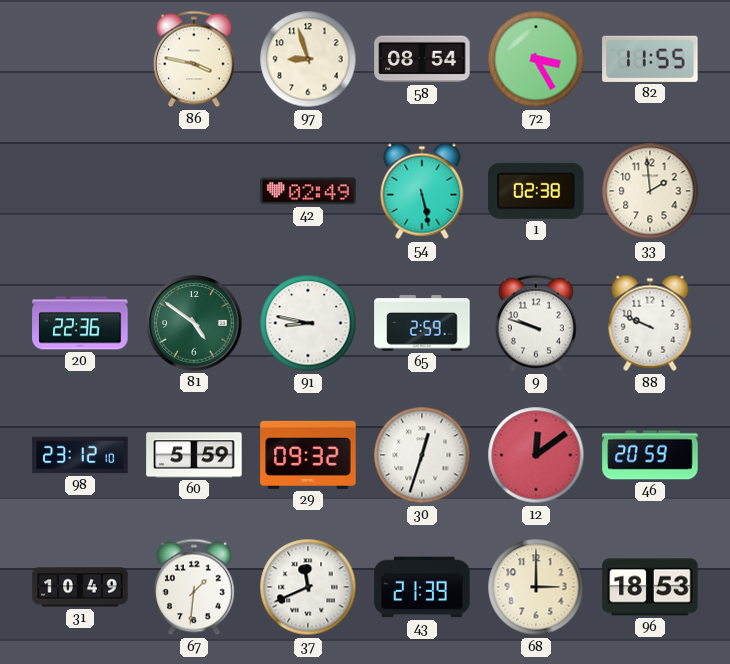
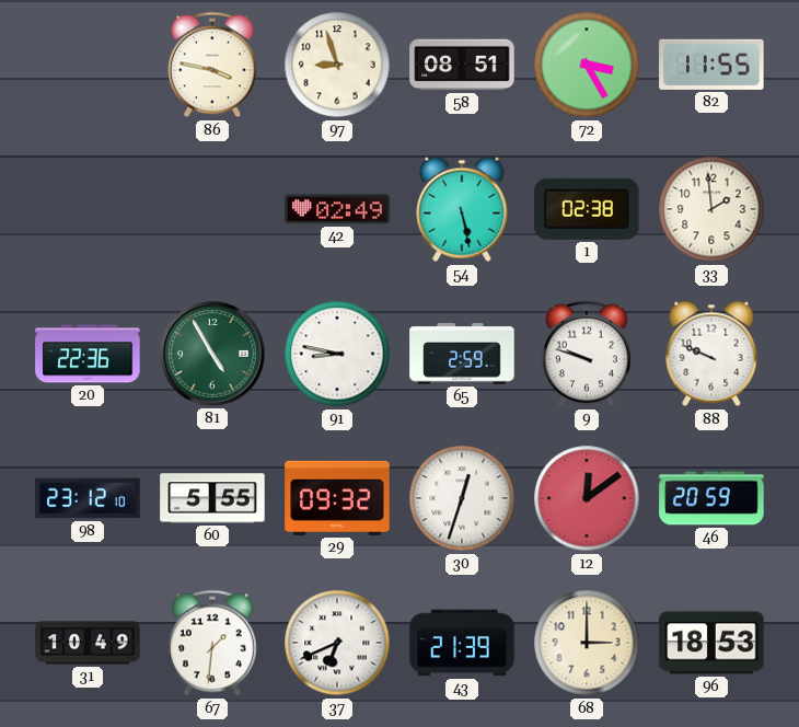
58: 08:54 -> 08:51
81: 4:51 -> 4:55
60: 5:59 -> 5:55
37: 11:41 -> 6:41
